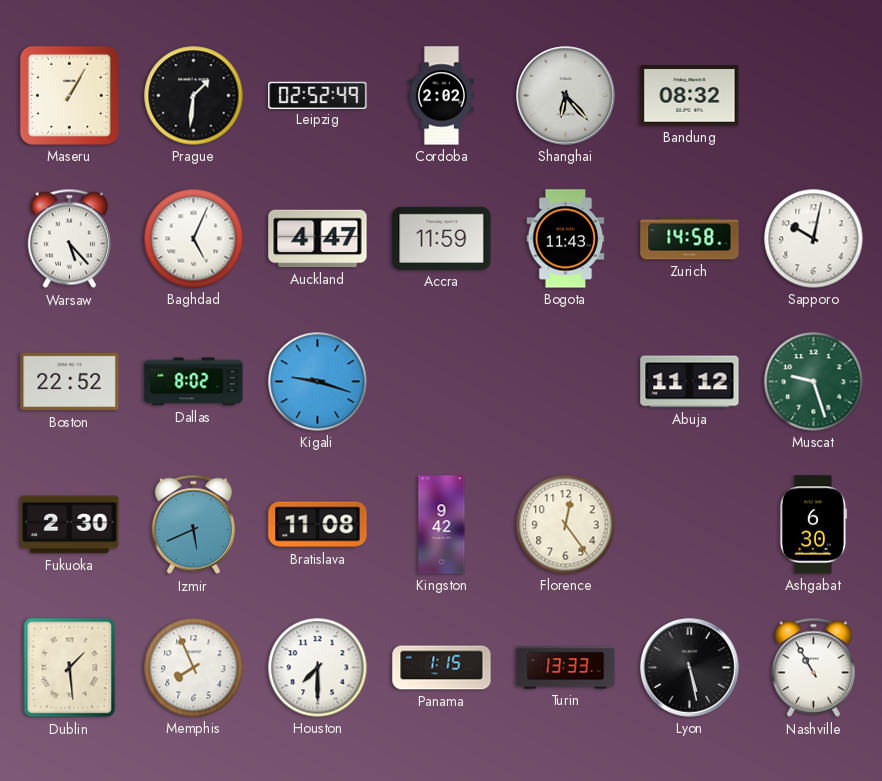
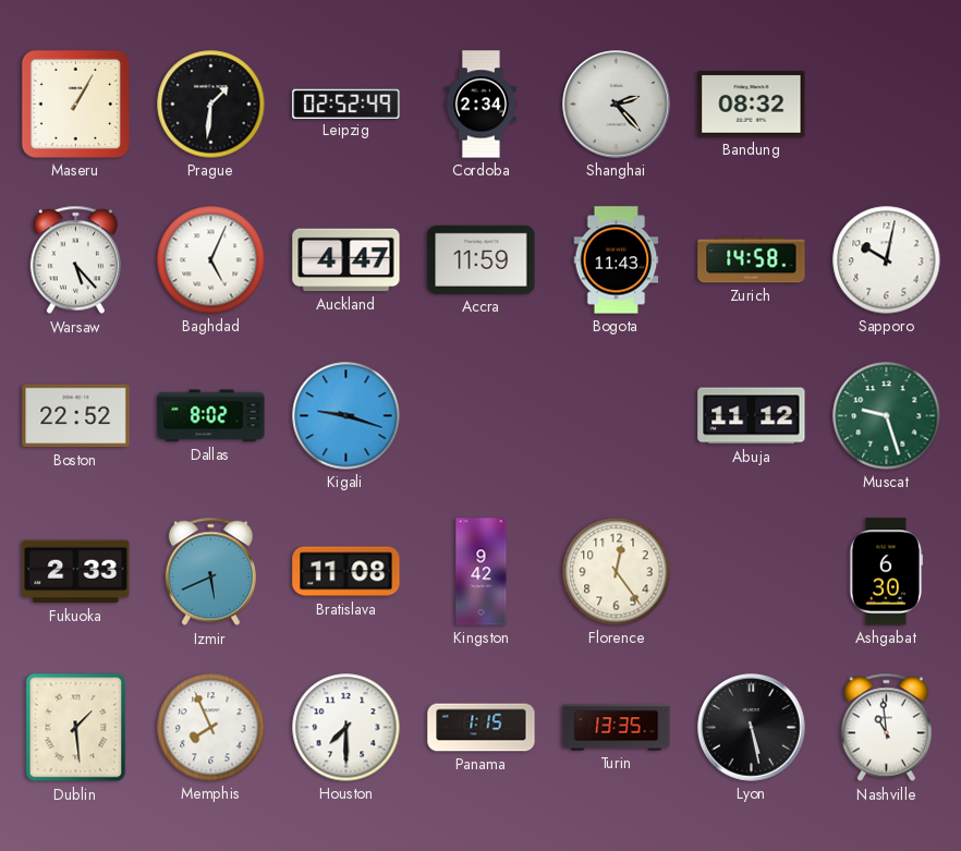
Cordoba: 2:02 -> 2:34
Shanghai: 6:23 -> 2:23
Fukuoka: 2:30 -> 2:33
Turin: 13:33 -> 13:35
Nashville: 10:55 -> 10:59
